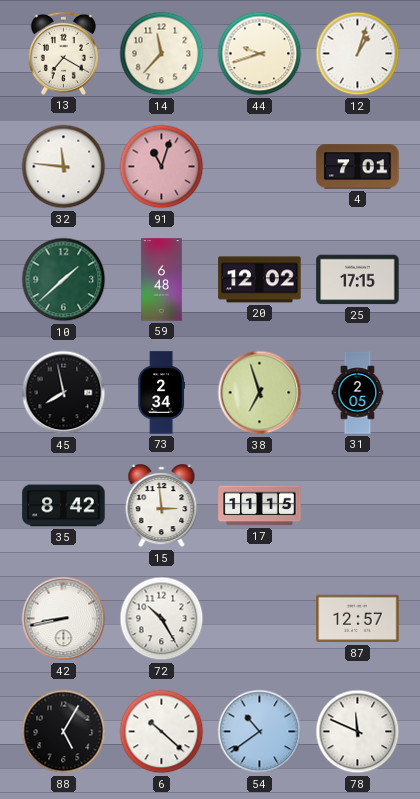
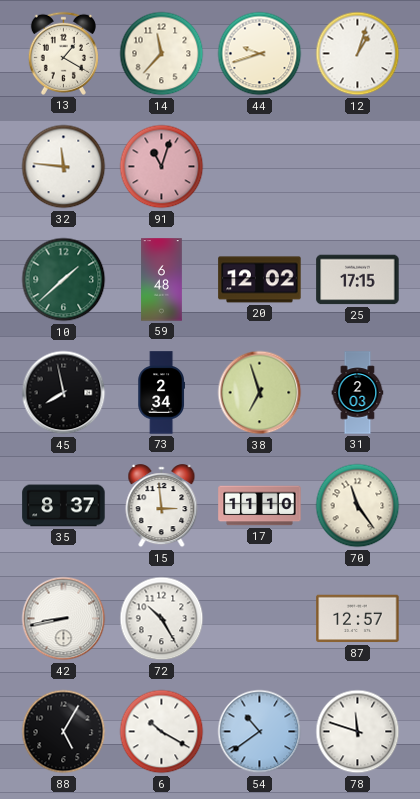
13: 7:20 -> 1:20
4: 7:01 -> none
31: 2:05 -> 2:03
35: 8:42 -> 8:37
17: 11:15 -> 11:10
70: none -> 11:24
6: 10:22 -> 10:20
78: 11:49 -> 11:48
